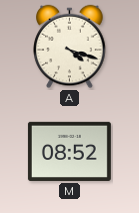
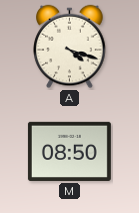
M: 08:52 -> 08:50
